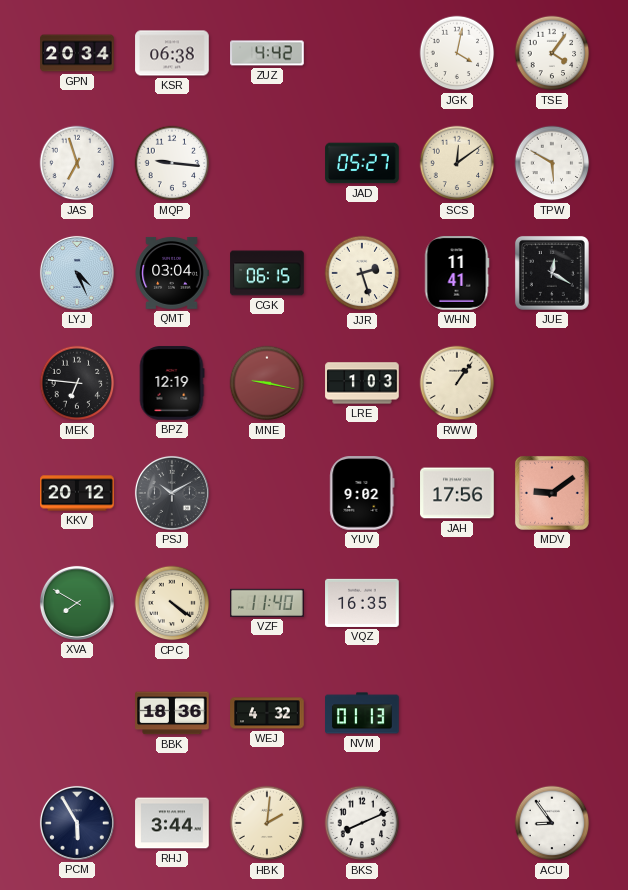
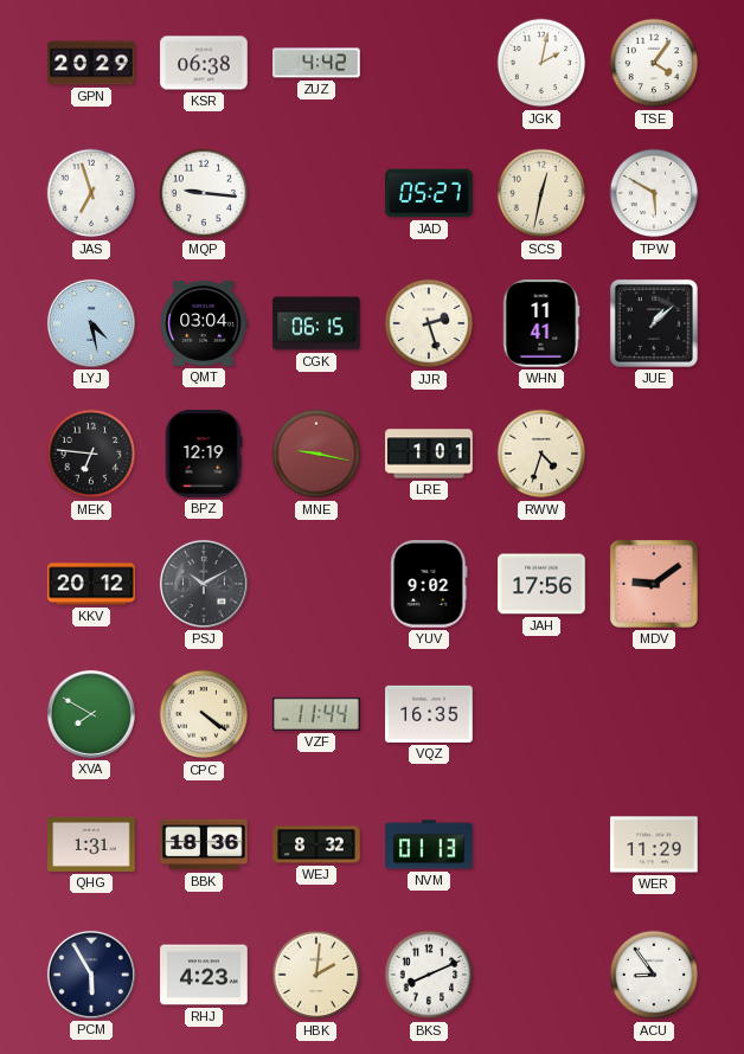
GPN: 20:34 -> 20:29
JGK: 4:02 -> 2:02
SCS: 12:09 -> 12:32
LYJ: 4:26 -> 4:28
JUE: 12:20 -> 1:08
LRE: 1:03 -> 1:01
RWW: 1:06 -> 4:33
VZF: 11:40 -> 11:44
QHG: none -> 1:31
WEJ: 4:32 -> 8:32
WER: none -> 11:29
RHJ: 3:44 -> 4:23
